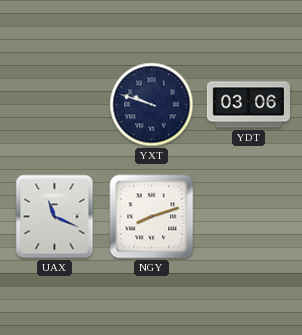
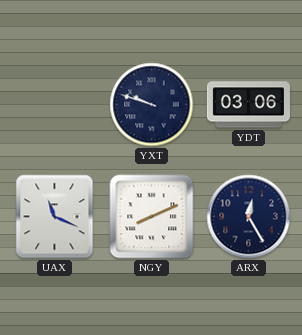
NGY: 8:12 -> 8:11
ARX: none -> 12:25
